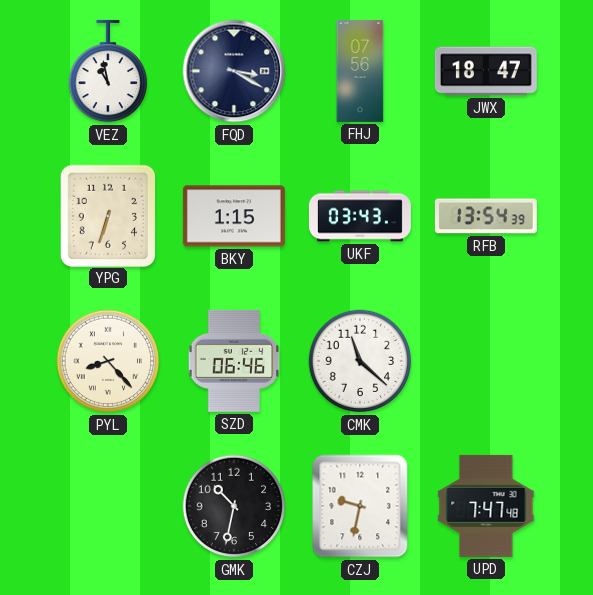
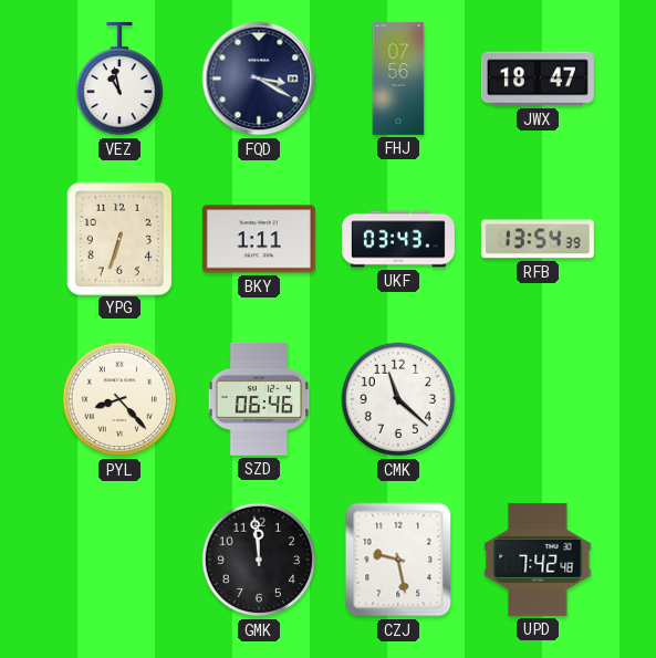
BKY: 1:15 -> 1:11
GMK: 10:32 -> 11:59
CZJ: 9:32 -> 9:28
UPD: 7:47 -> 7:42
